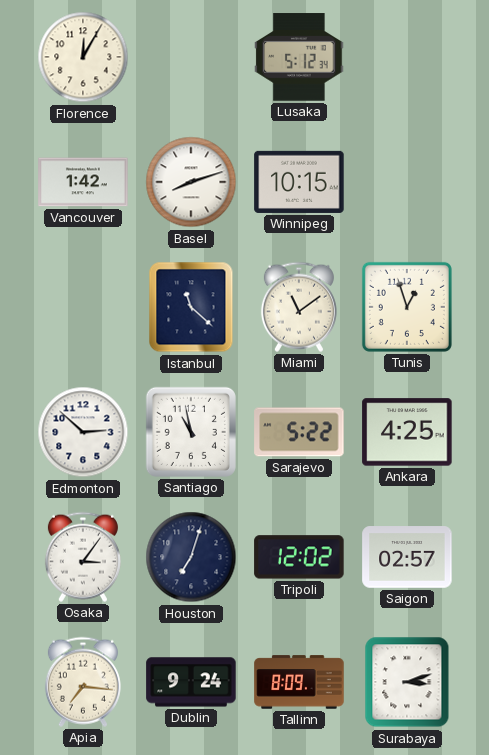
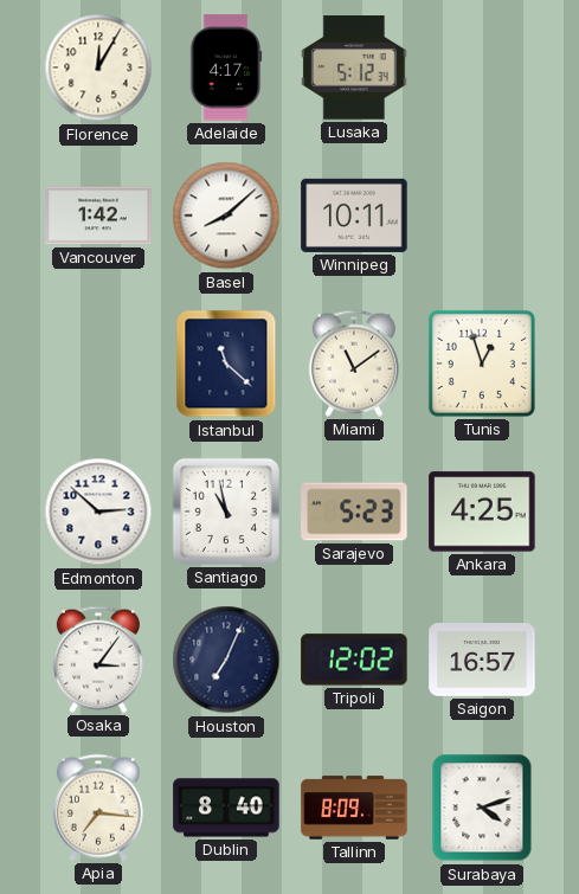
Adelaide: none -> 4:17
Basel: 8:12 -> 8:08
Winnipeg: 10:15 -> 10:11
Sarajevo: 5:22 -> 5:23
Houston: 7:03 -> 7:04
Saigon: 02:57 -> 16:57
Dublin: 9:24 -> 8:40
Surabaya: 3:12 -> 4:12
